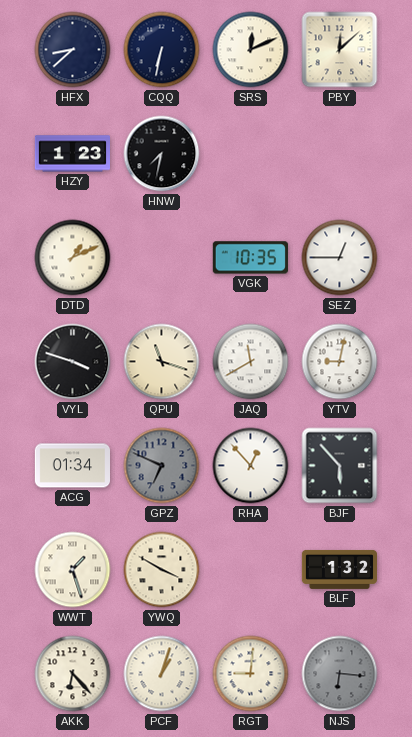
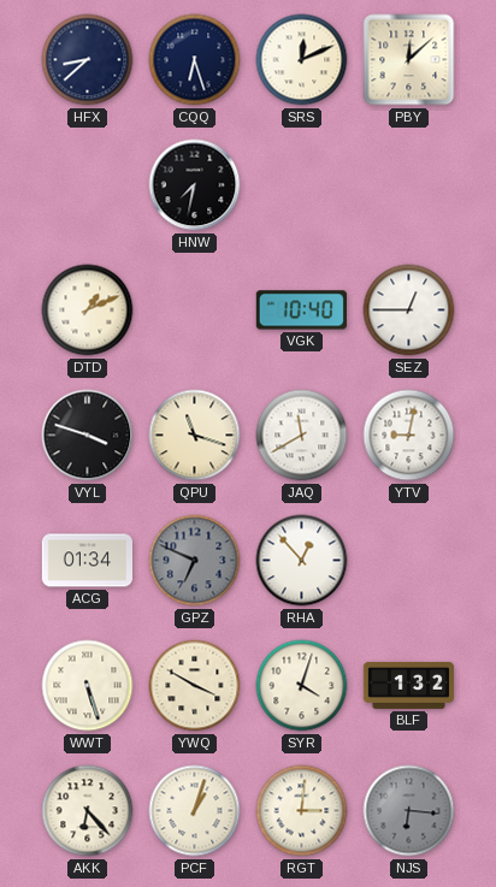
CQQ: 6:32 -> 6:27
HZY: 1:23 -> none
VGK: 10:35 -> 10:40
BJF: 5:53 -> none
WWT: 1:27 -> 5:27
SYR: none -> 4:03
RGT: 9:01 -> 3:01
